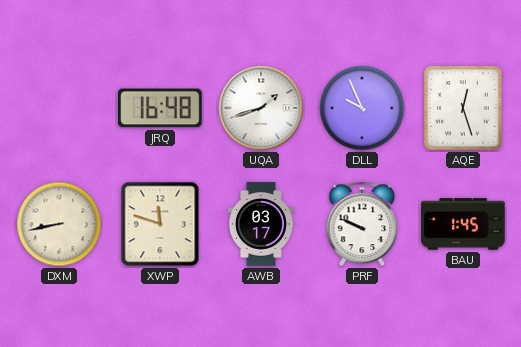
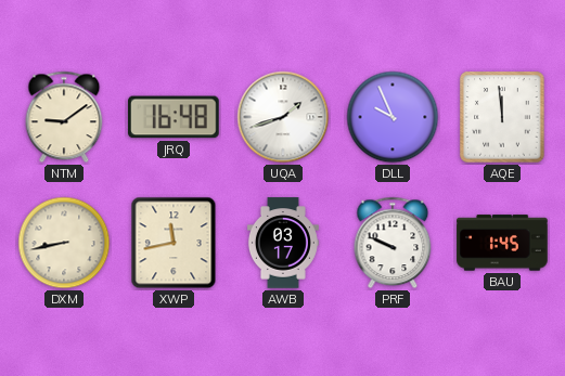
NTM: none -> 9:09
AQE: 12:27 -> 11:59
XWP: 11:48 -> 11:43
